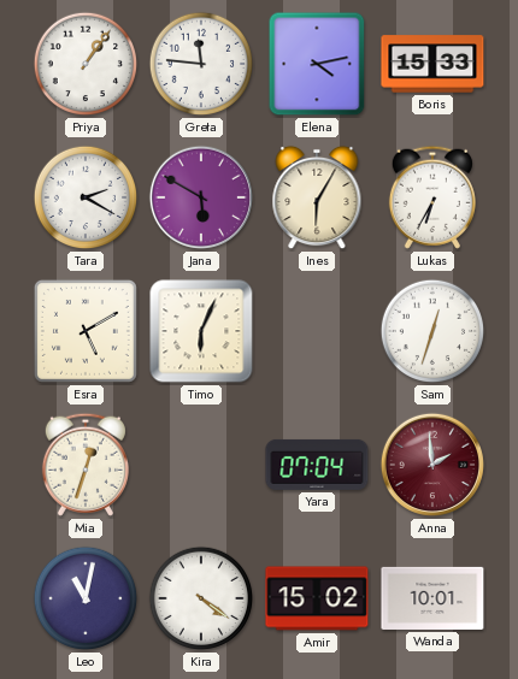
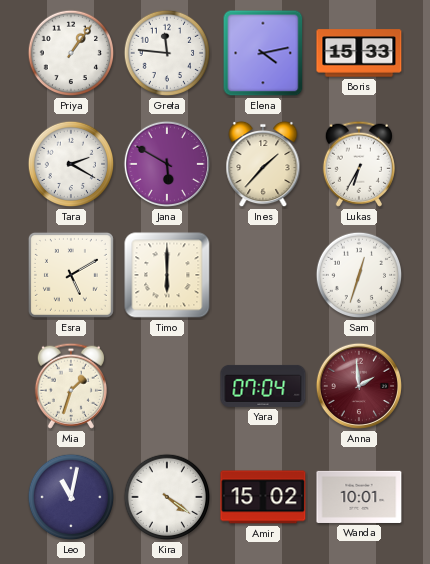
Ines: 6:05 -> 1:37
Timo: 6:04 -> 6:00
Mia: 12:33 -> 1:33
